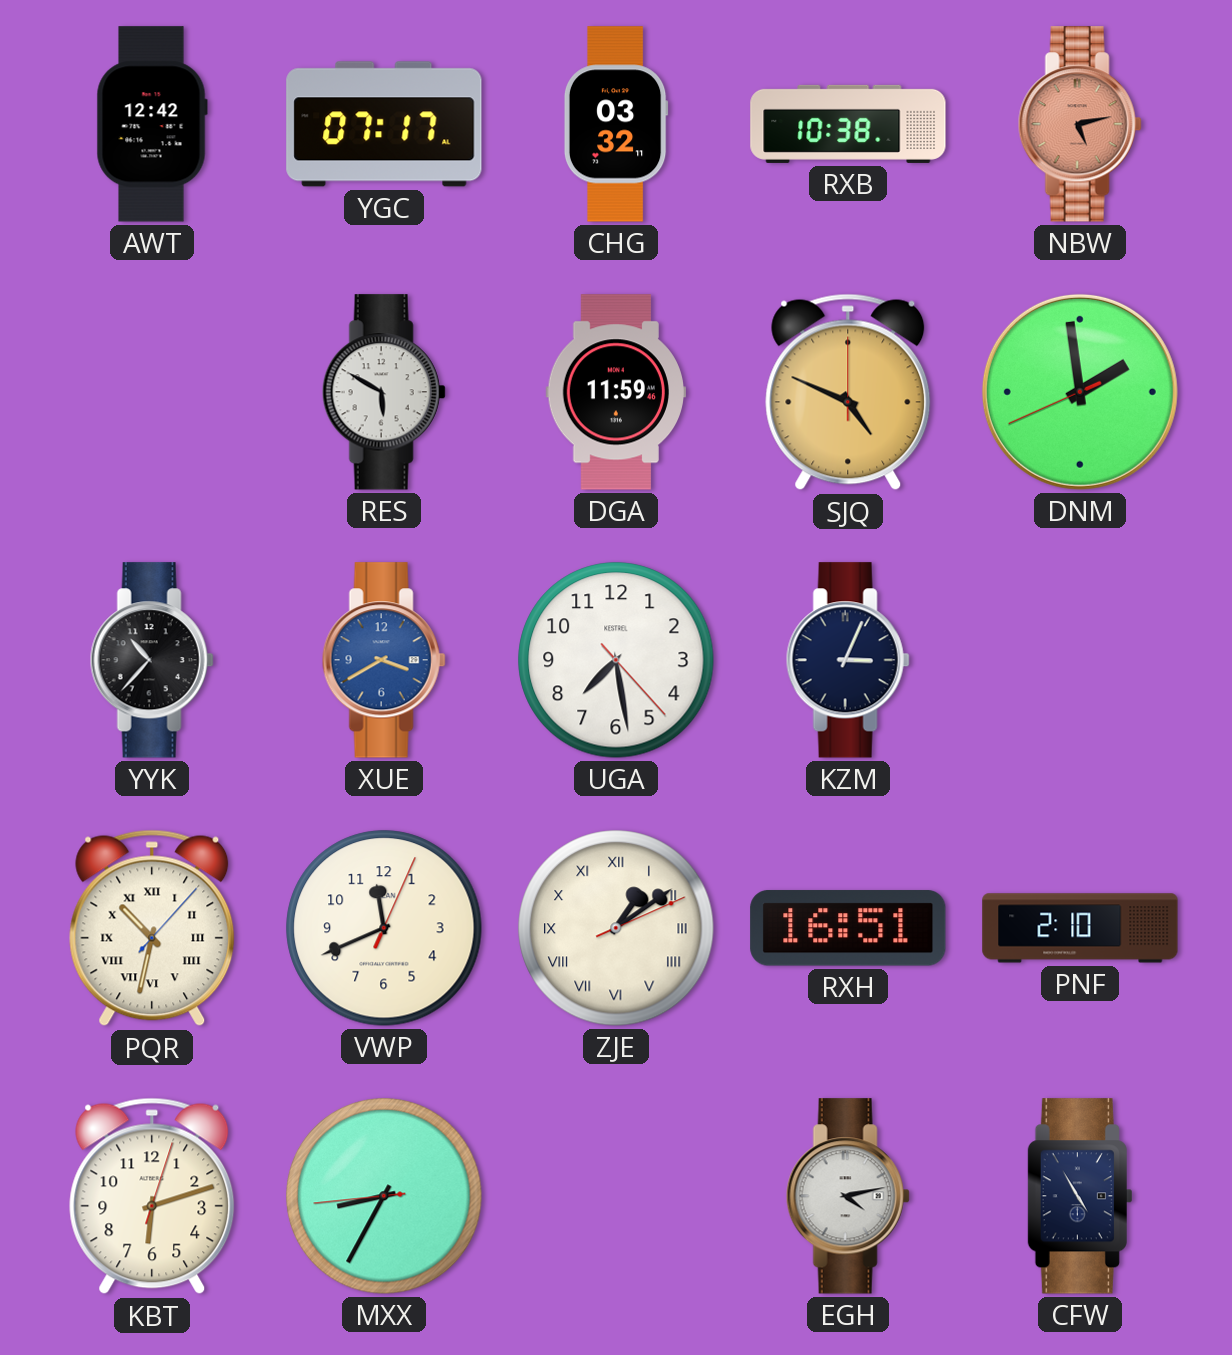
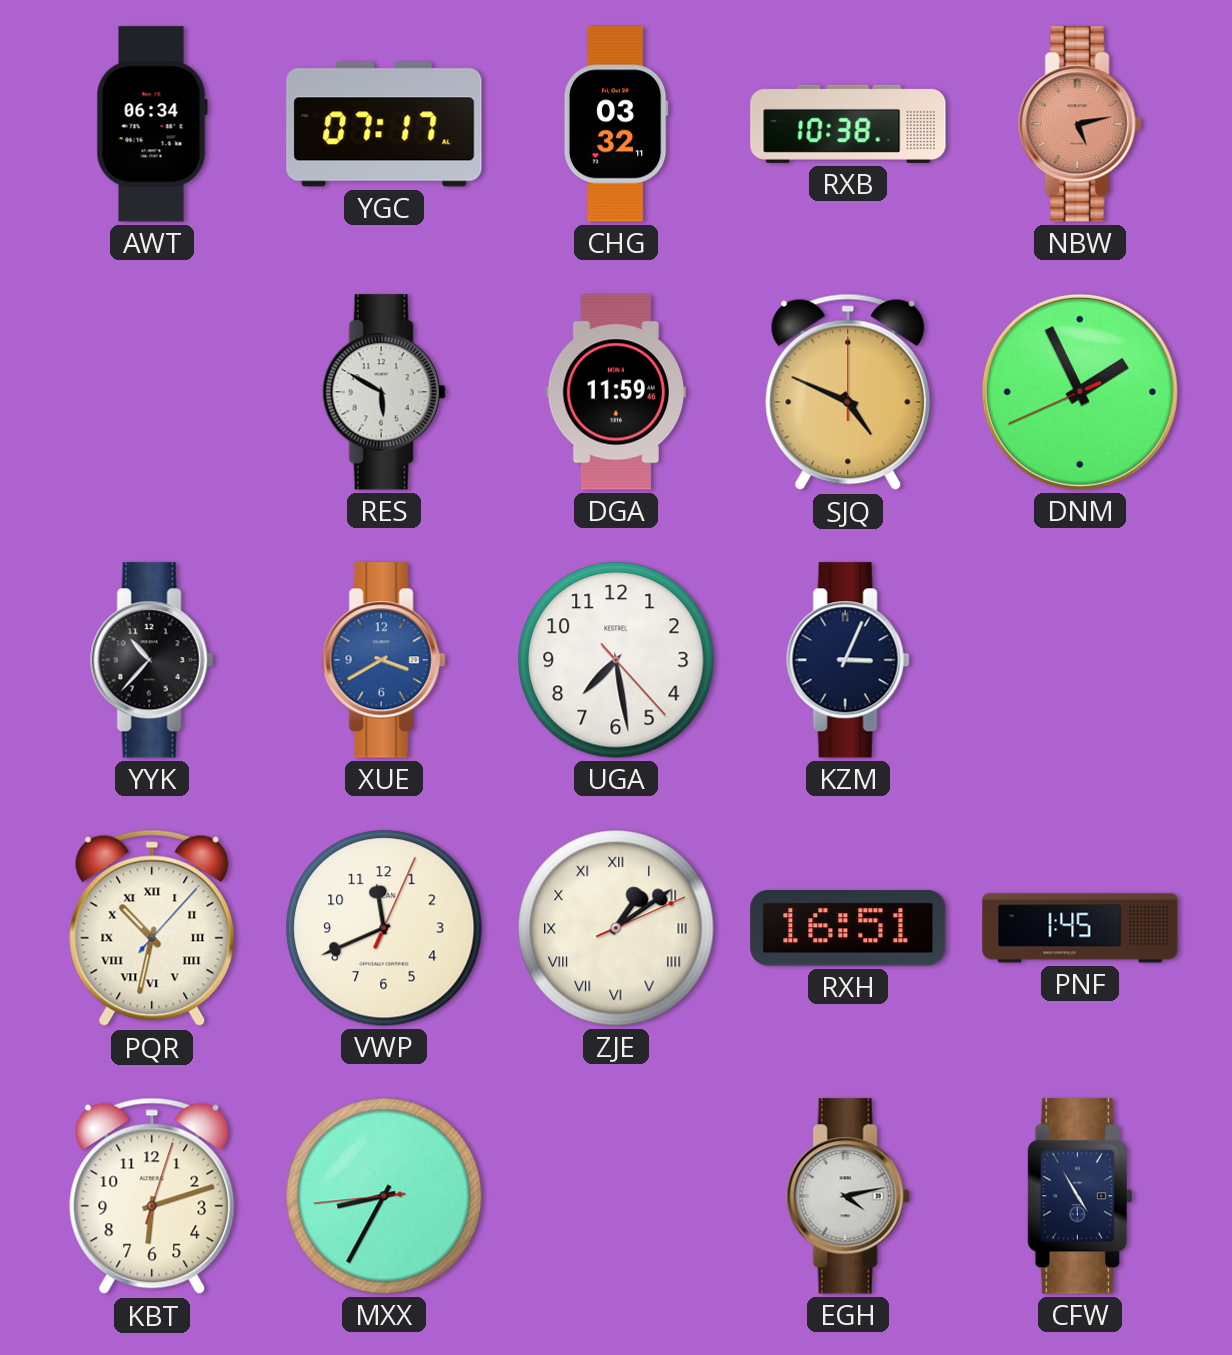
AWT: 12:42 -> 06:34
DNM: 1:58 -> 1:55
PNF: 2:10 -> 1:45
